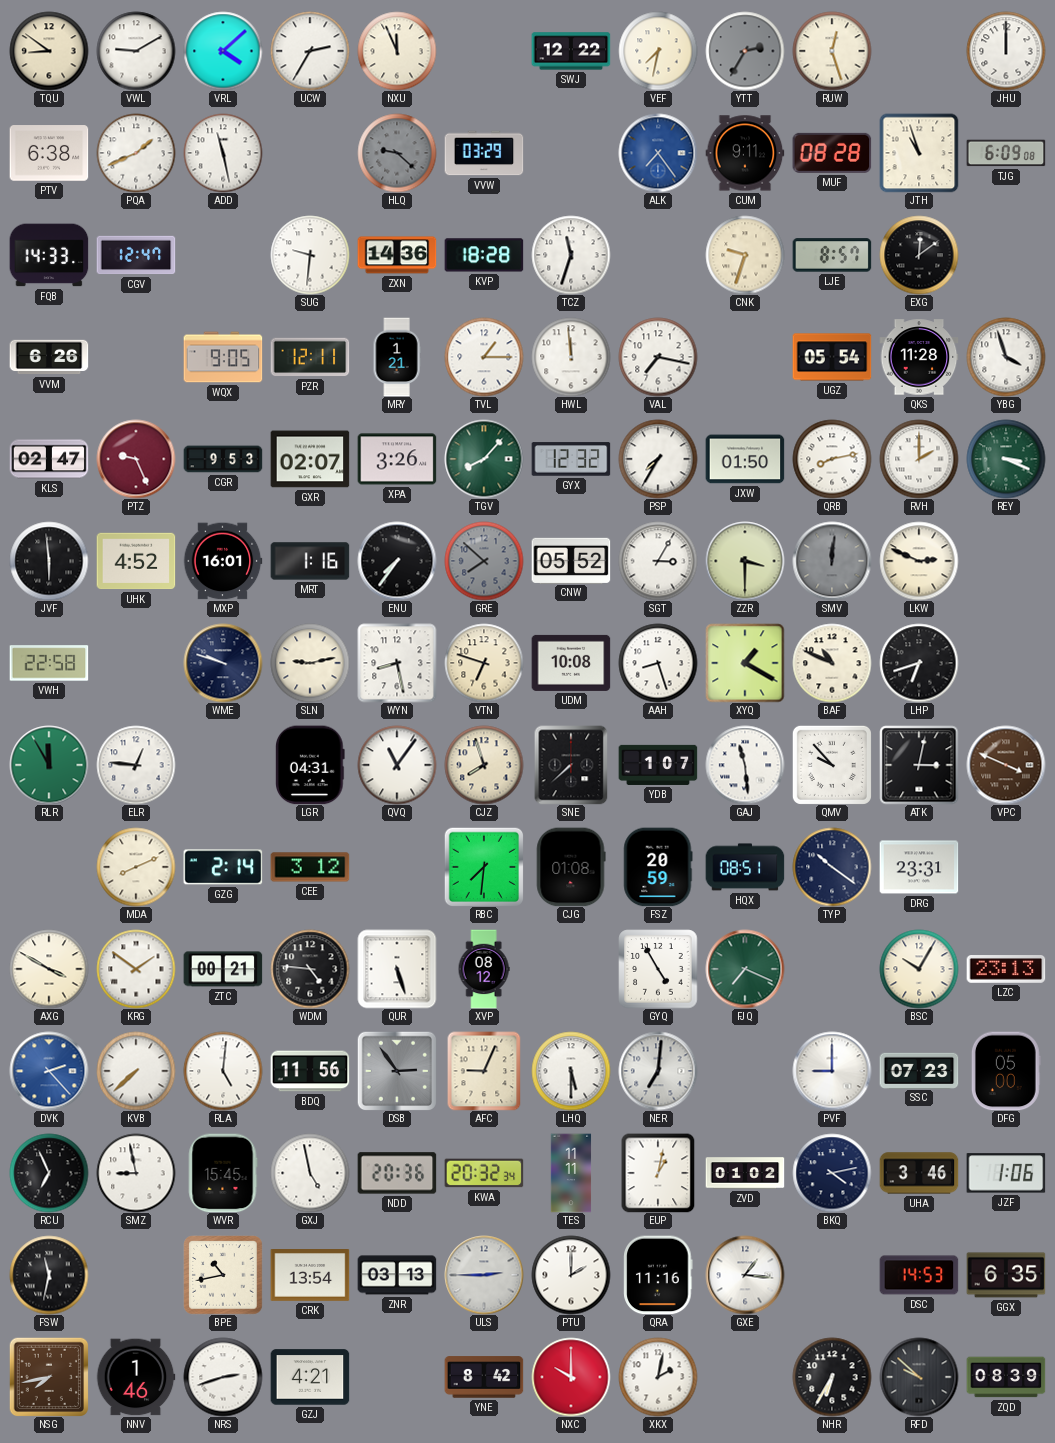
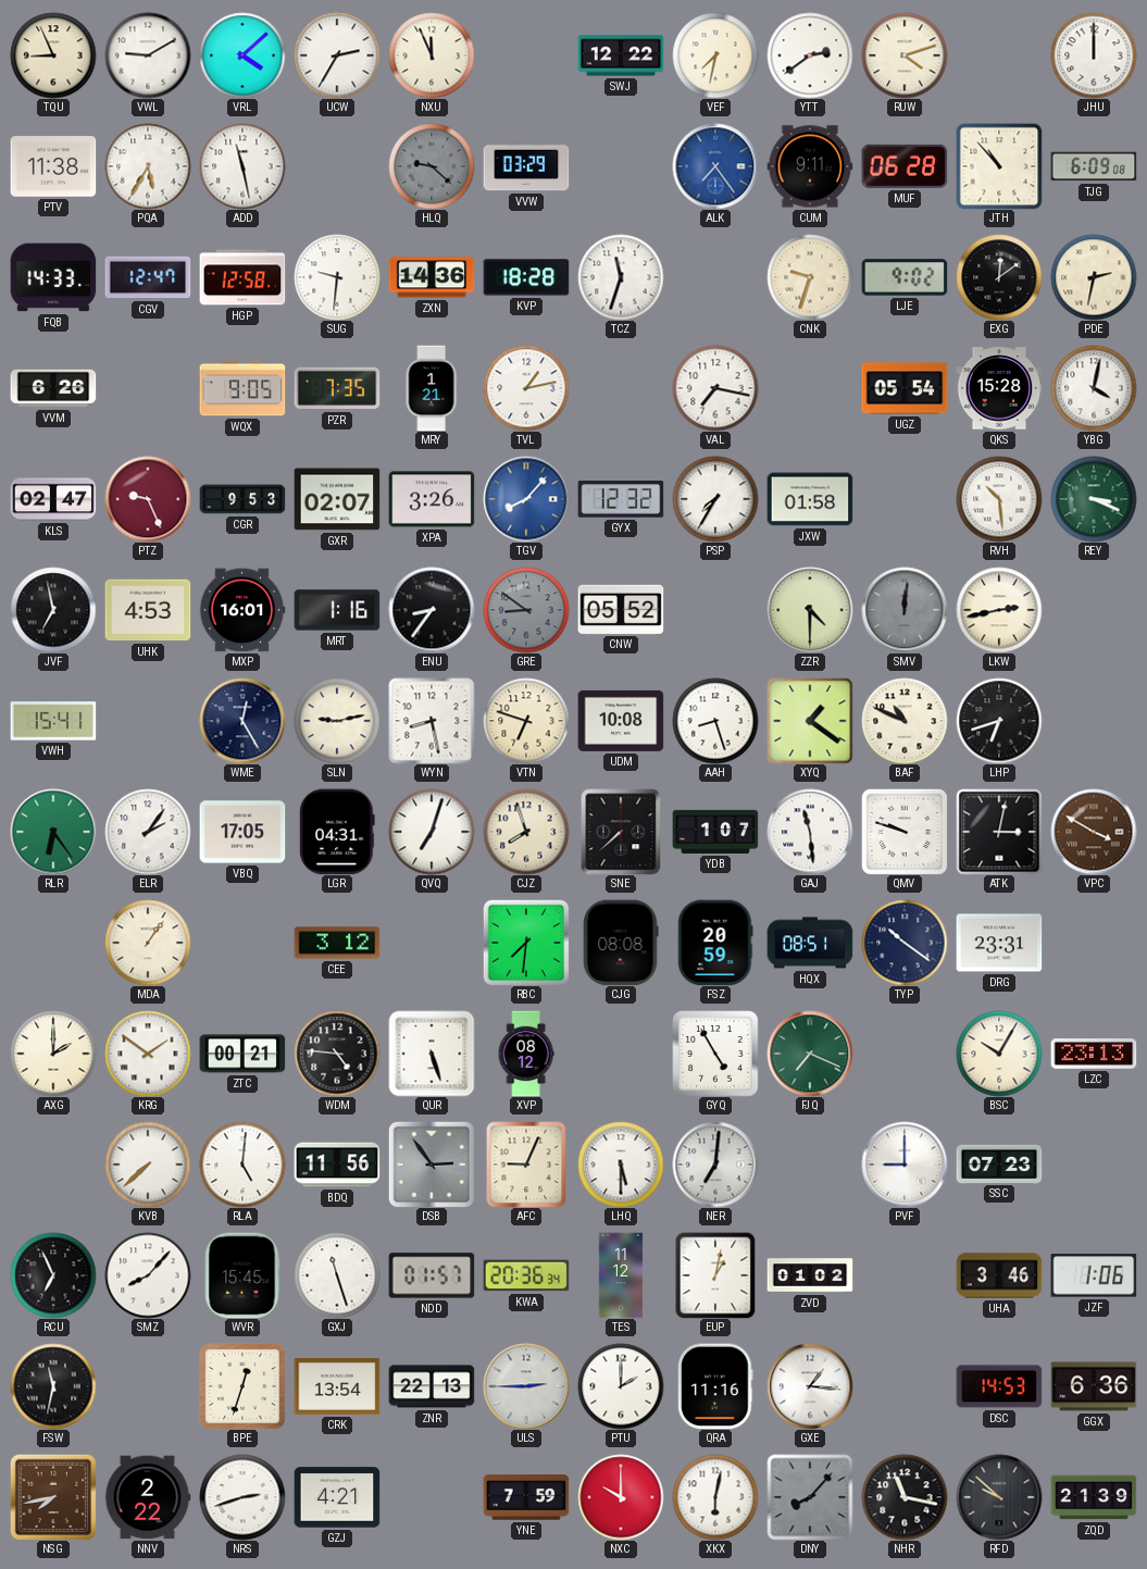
TQU: 8:51 -> 8:56
YTT: 2:35 -> 2:39
YTT dial: grey -> white
RUW: 12:27 -> 4:12
PTV: 6:38 -> 11:38
PQA: 1:41 -> 5:35
MUF: 08:28 -> 06:28
JTH: 10:57 -> 10:53
HGP: none -> 12:58
LJE: 8:57 -> 9:02
PDE: none -> 2:32
PZR: 12:11 -> 7:35
TVL: 1:15 -> 1:13
HWL: 11:59 -> none
QKS: 11:28 -> 15:28
YBG: 3:57 -> 4:02
TGV dial: green -> blue
JXW: 01:50 -> 01:58
QRB: 8:13 -> none
RVH: 2:00 -> 10:29
JVF: 5:59 -> 6:58
UHK: 4:52 -> 4:53
ENU: 7:36 -> 8:36
GRE: 7:52 -> 8:51
SGT: 3:05 -> none
ZZR: 3:30 -> 4:30
LKW: 2:49 -> 2:43
VWH: 22:58 -> 15:41
WME: 9:48 -> 12:25
XYQ: 1:20 -> 1:21
RLR: 11:55 -> 6:24
ELR: 12:46 -> 2:06
VBQ: none -> 17:05
QVQ: 11:06 -> 7:03
QMV: 9:53 -> 9:48
VPC: 3:49 -> 3:50
MDA: 8:11 -> 1:06
GZG: 2:14 -> none
CJG: 01:08 -> 08:08
AXG: 3:50 -> 2:00
DVK: 2:23 -> none
DFG: 05:00 -> none
SMZ: 8:58 -> 8:07
GXJ: 4:58 -> 11:27
NDD: 20:36 -> 01:57
KWA: 20:32 -> 20:36
TES: 11:11 -> 11:12
BKQ: 4:13 -> none
BPE: 10:43 -> 12:33
ZNR: 03:13 -> 22:13
GGX: 6:35 -> 6:36
NNV: 1:46 -> 2:22
YNE: 8:42 -> 7:59
XKX: 2:02 -> 6:02
DNY: none -> 8:07
NHR: 6:35 -> 11:17
ZQD: 08:39 -> 21:39
